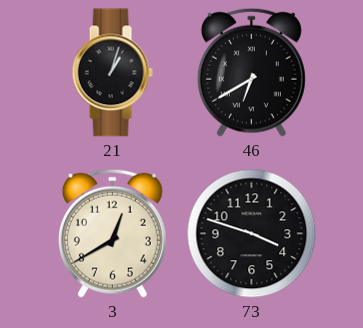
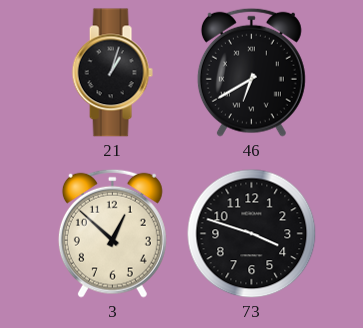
3: 12:40 -> 12:52
